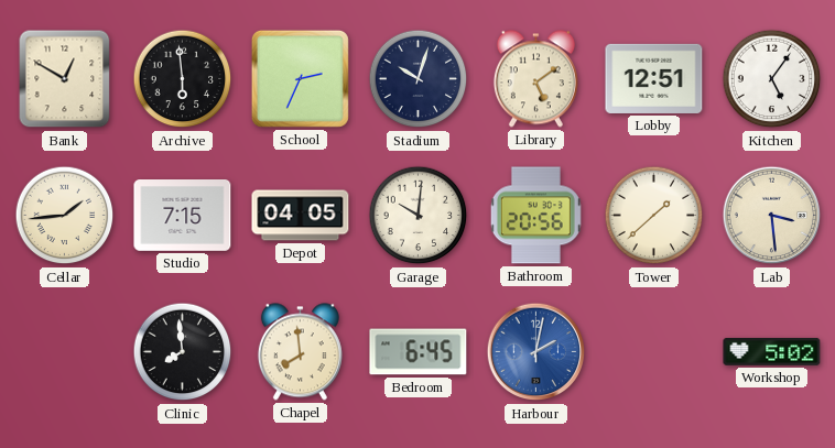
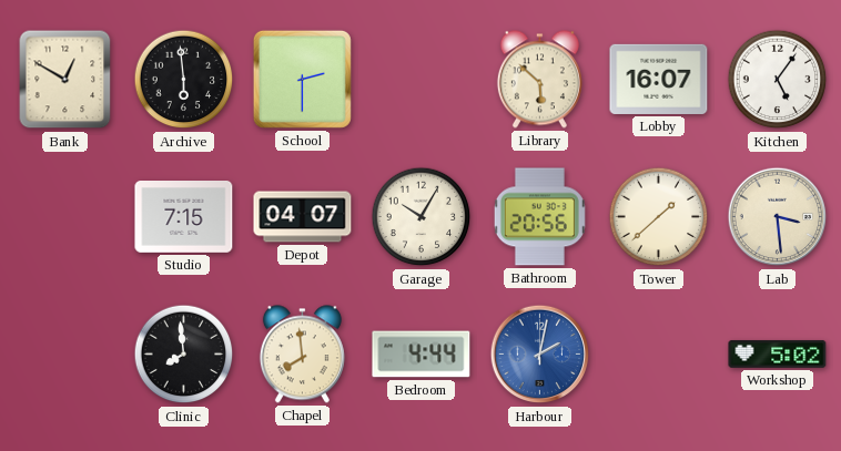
School: 2:34 -> 2:30
Stadium: 10:03 -> none
Library: 5:09 -> 5:52
Lobby: 12:51 -> 16:07
Cellar: 1:44 -> none
Depot: 04:05 -> 04:07
Garage: 10:01 -> 10:05
Bedroom: 6:45 -> 4:44
